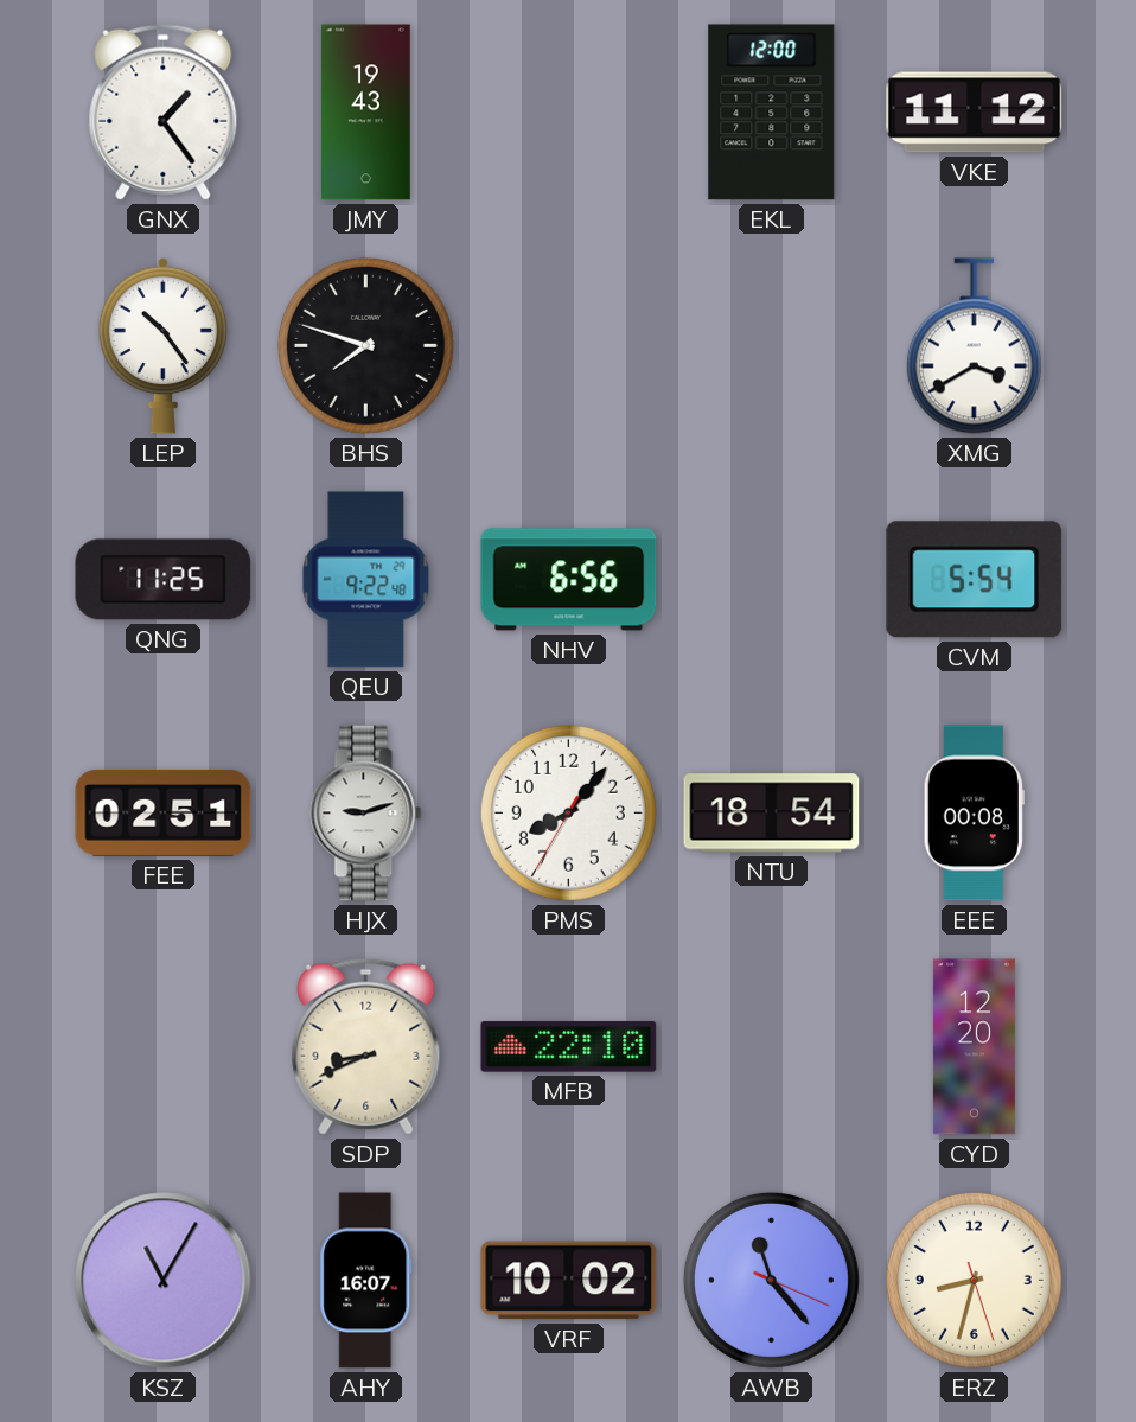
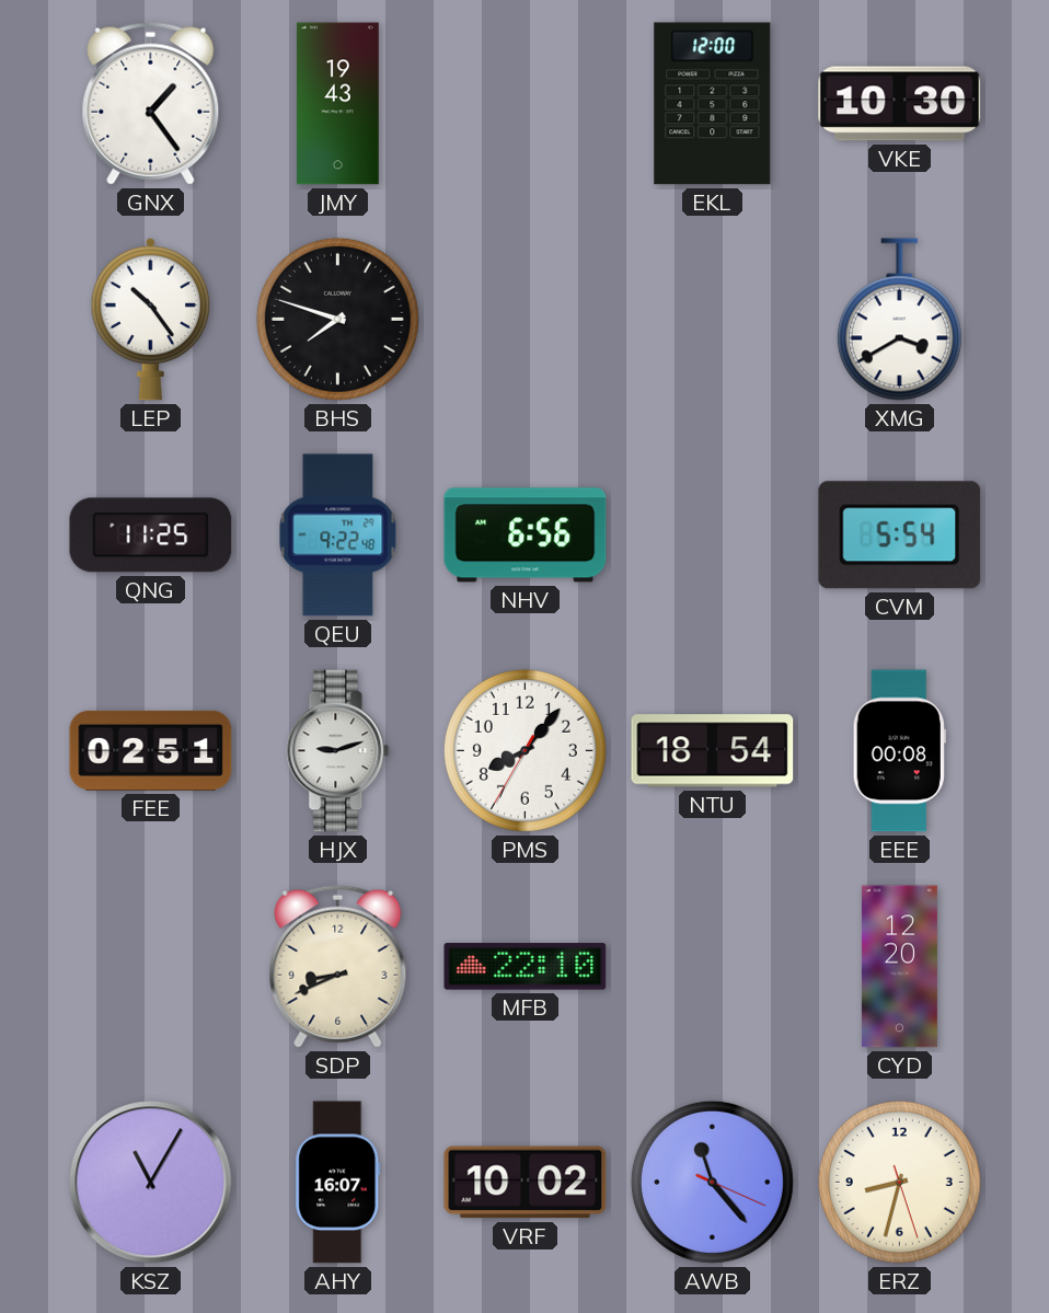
VKE: 11:12 -> 10:30
